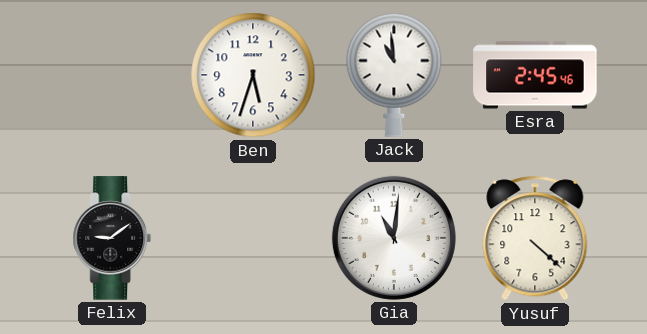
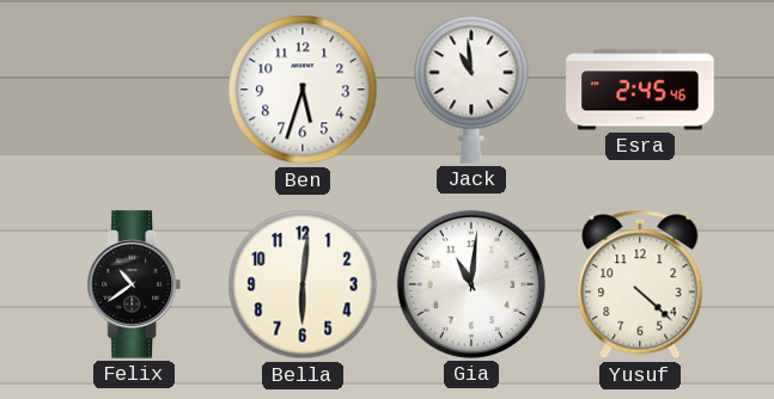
Felix: 9:09 -> 10:39
Bella: none -> 6:01
